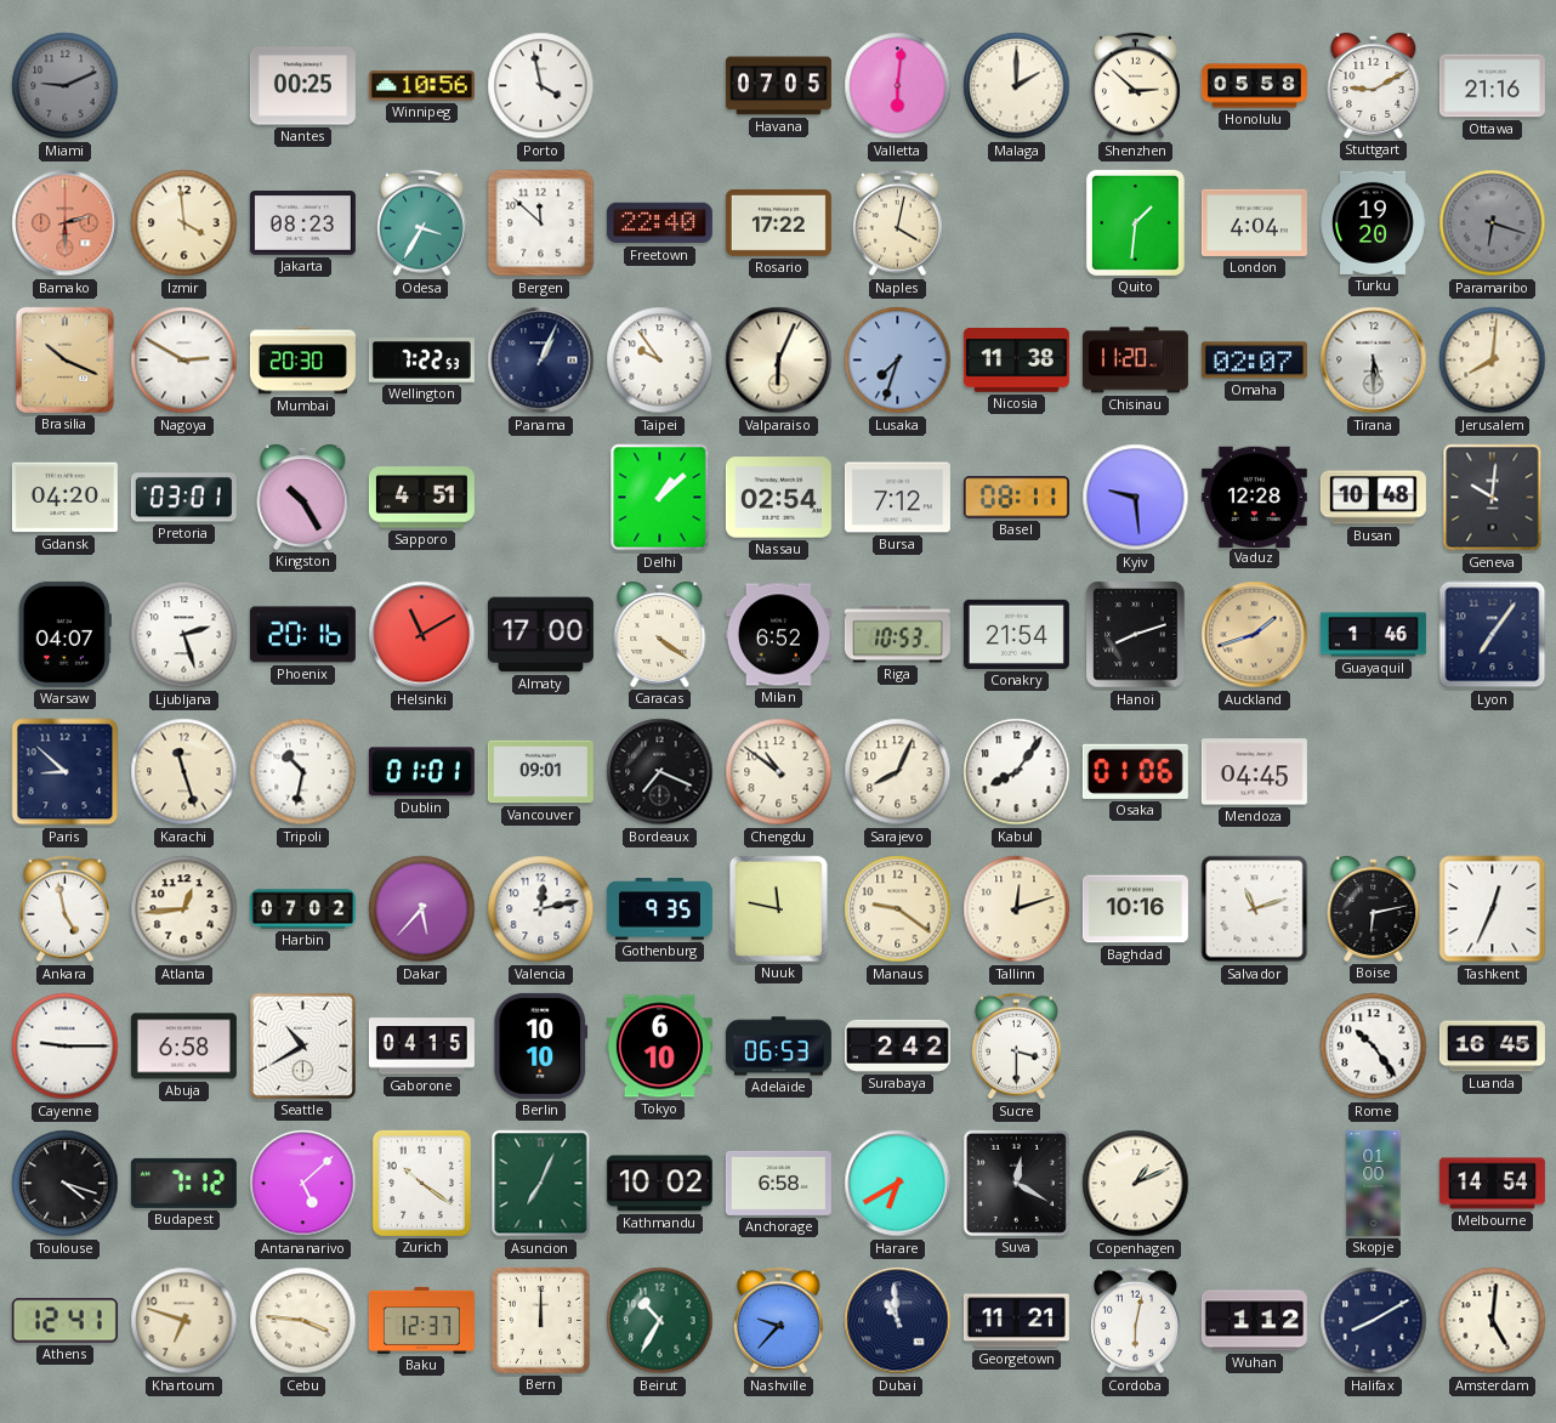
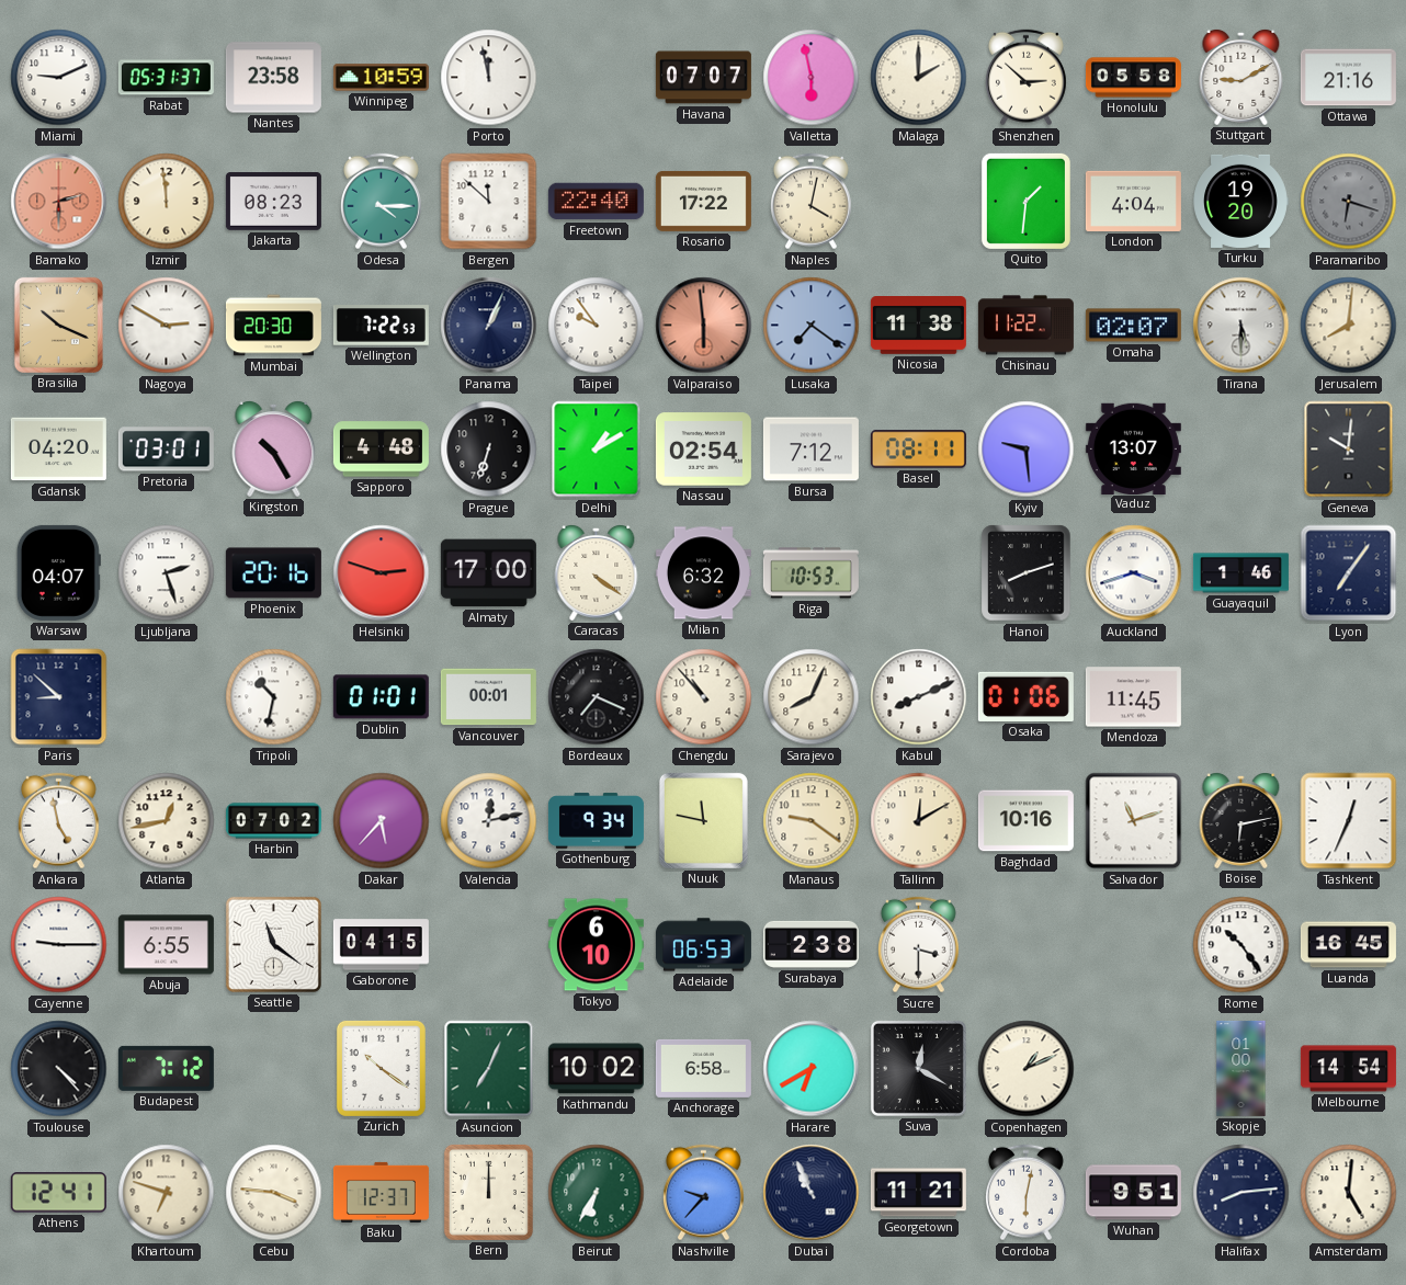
Miami dial: grey -> white
Rabat: none -> 05:31
Nantes: 00:25 -> 23:58
Winnipeg: 10:56 -> 10:59
Porto: 3:58 -> 11:58
Havana: 07:05 -> 07:07
Valletta: 6:01 -> 5:58
Izmir: 3:59 -> 11:59
Odesa: 3:35 -> 4:15
Valparaiso: 6:04 -> 5:59
Valparaiso dial: cream -> salmon
Lusaka: 7:33 -> 7:21
Chisinau: 11:20 -> 11:22
Sapporo: 4:51 -> 4:48
Prague: none -> 6:33
Delhi: 1:08 -> 1:10
Vaduz: 12:28 -> 13:07
Busan: 10:48 -> none
Helsinki: 11:10 -> 2:48
Milan: 6:52 -> 6:32
Conakry: 21:54 -> none
Auckland: 1:42 -> 3:42
Auckland dial: champagne -> white
Karachi: 11:27 -> none
Vancouver: 09:01 -> 00:01
Chengdu: 10:51 -> 10:53
Kabul: 8:06 -> 8:11
Mendoza: 04:45 -> 11:45
Atlanta: 12:44 -> 12:43
Gothenburg: 9:35 -> 9:34
Tallinn: 12:12 -> 12:10
Abuja: 6:58 -> 6:55
Seattle: 10:40 -> 11:21
Berlin: 10:10 -> none
Surabaya: 2:42 -> 2:38
Toulouse: 4:18 -> 4:23
Antananarivo: 5:08 -> none
Beirut: 10:35 -> 6:35
Dubai: 10:59 -> 10:56
Wuhan: 1:12 -> 9:51
Halifax: 8:10 -> 8:14
